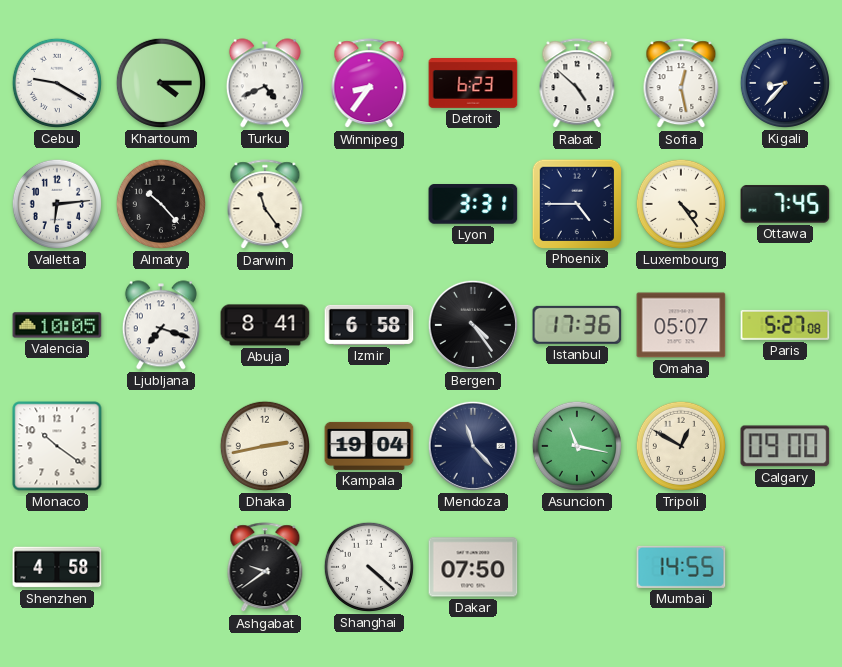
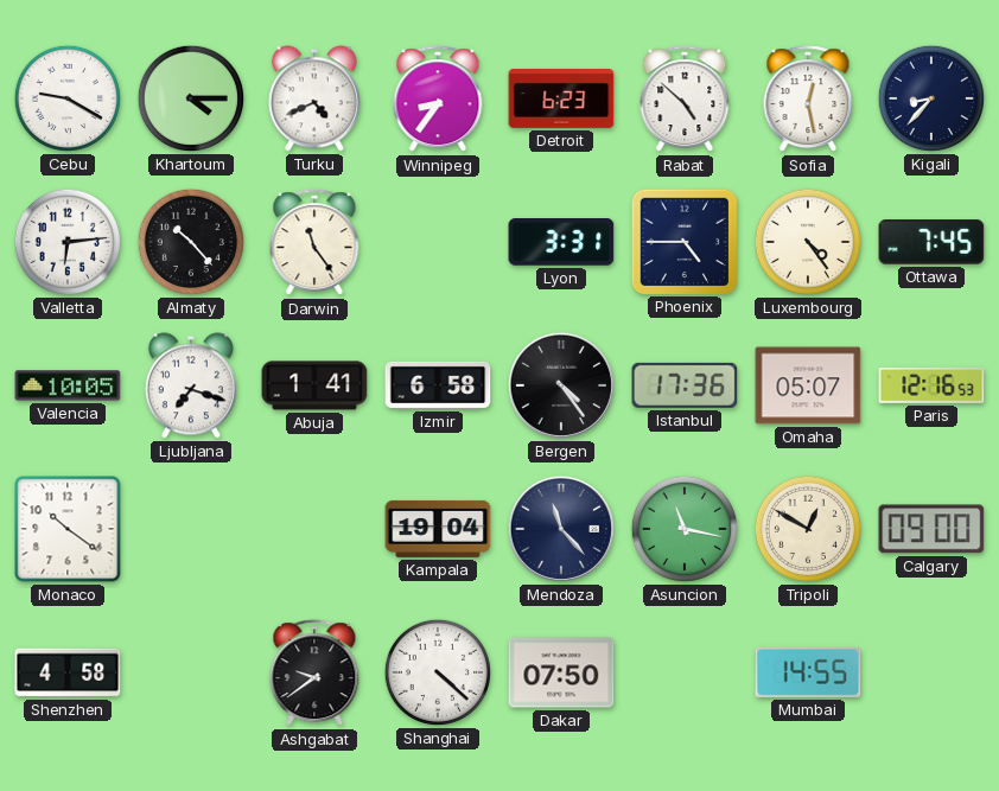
Abuja: 8:41 -> 1:41
Paris: 5:27 -> 12:16
Dhaka: 2:43 -> none
